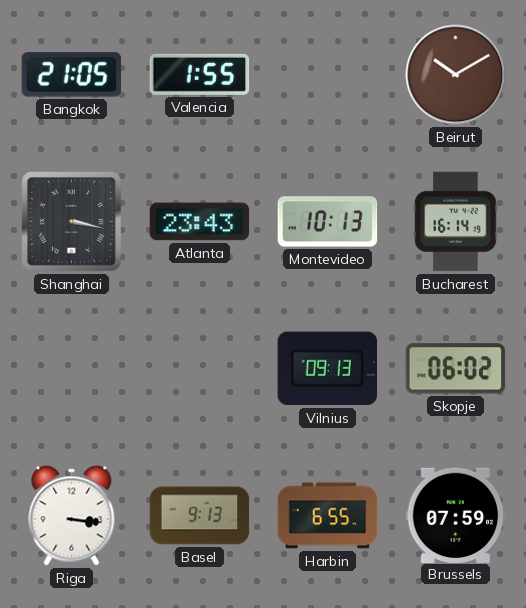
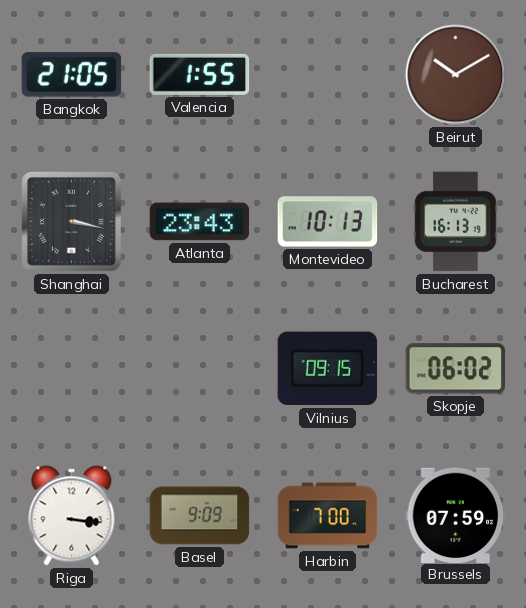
Bucharest: 16:14 -> 16:13
Vilnius: 09:13 -> 09:15
Basel: 9:13 -> 9:09
Harbin: 6:55 -> 7:00
